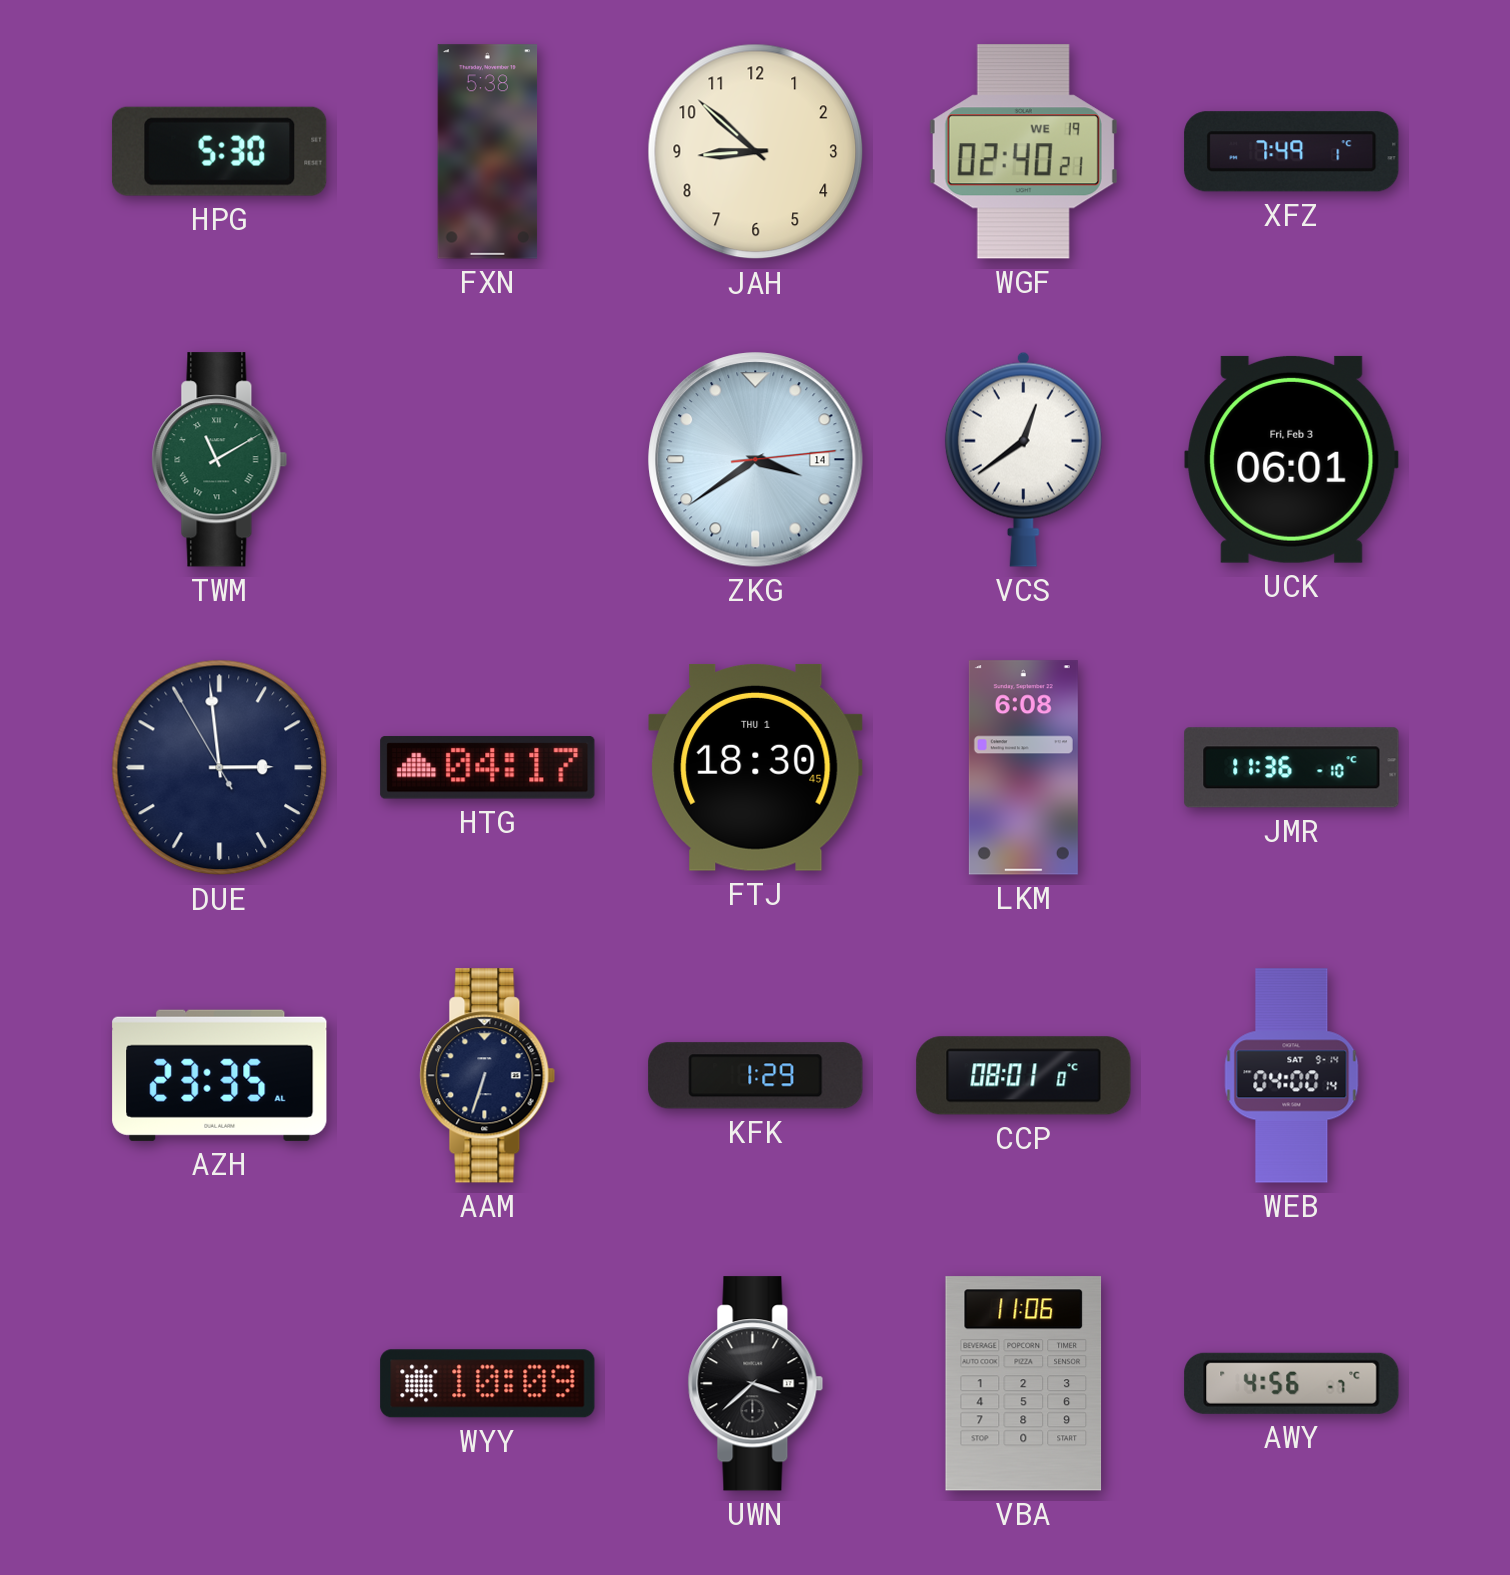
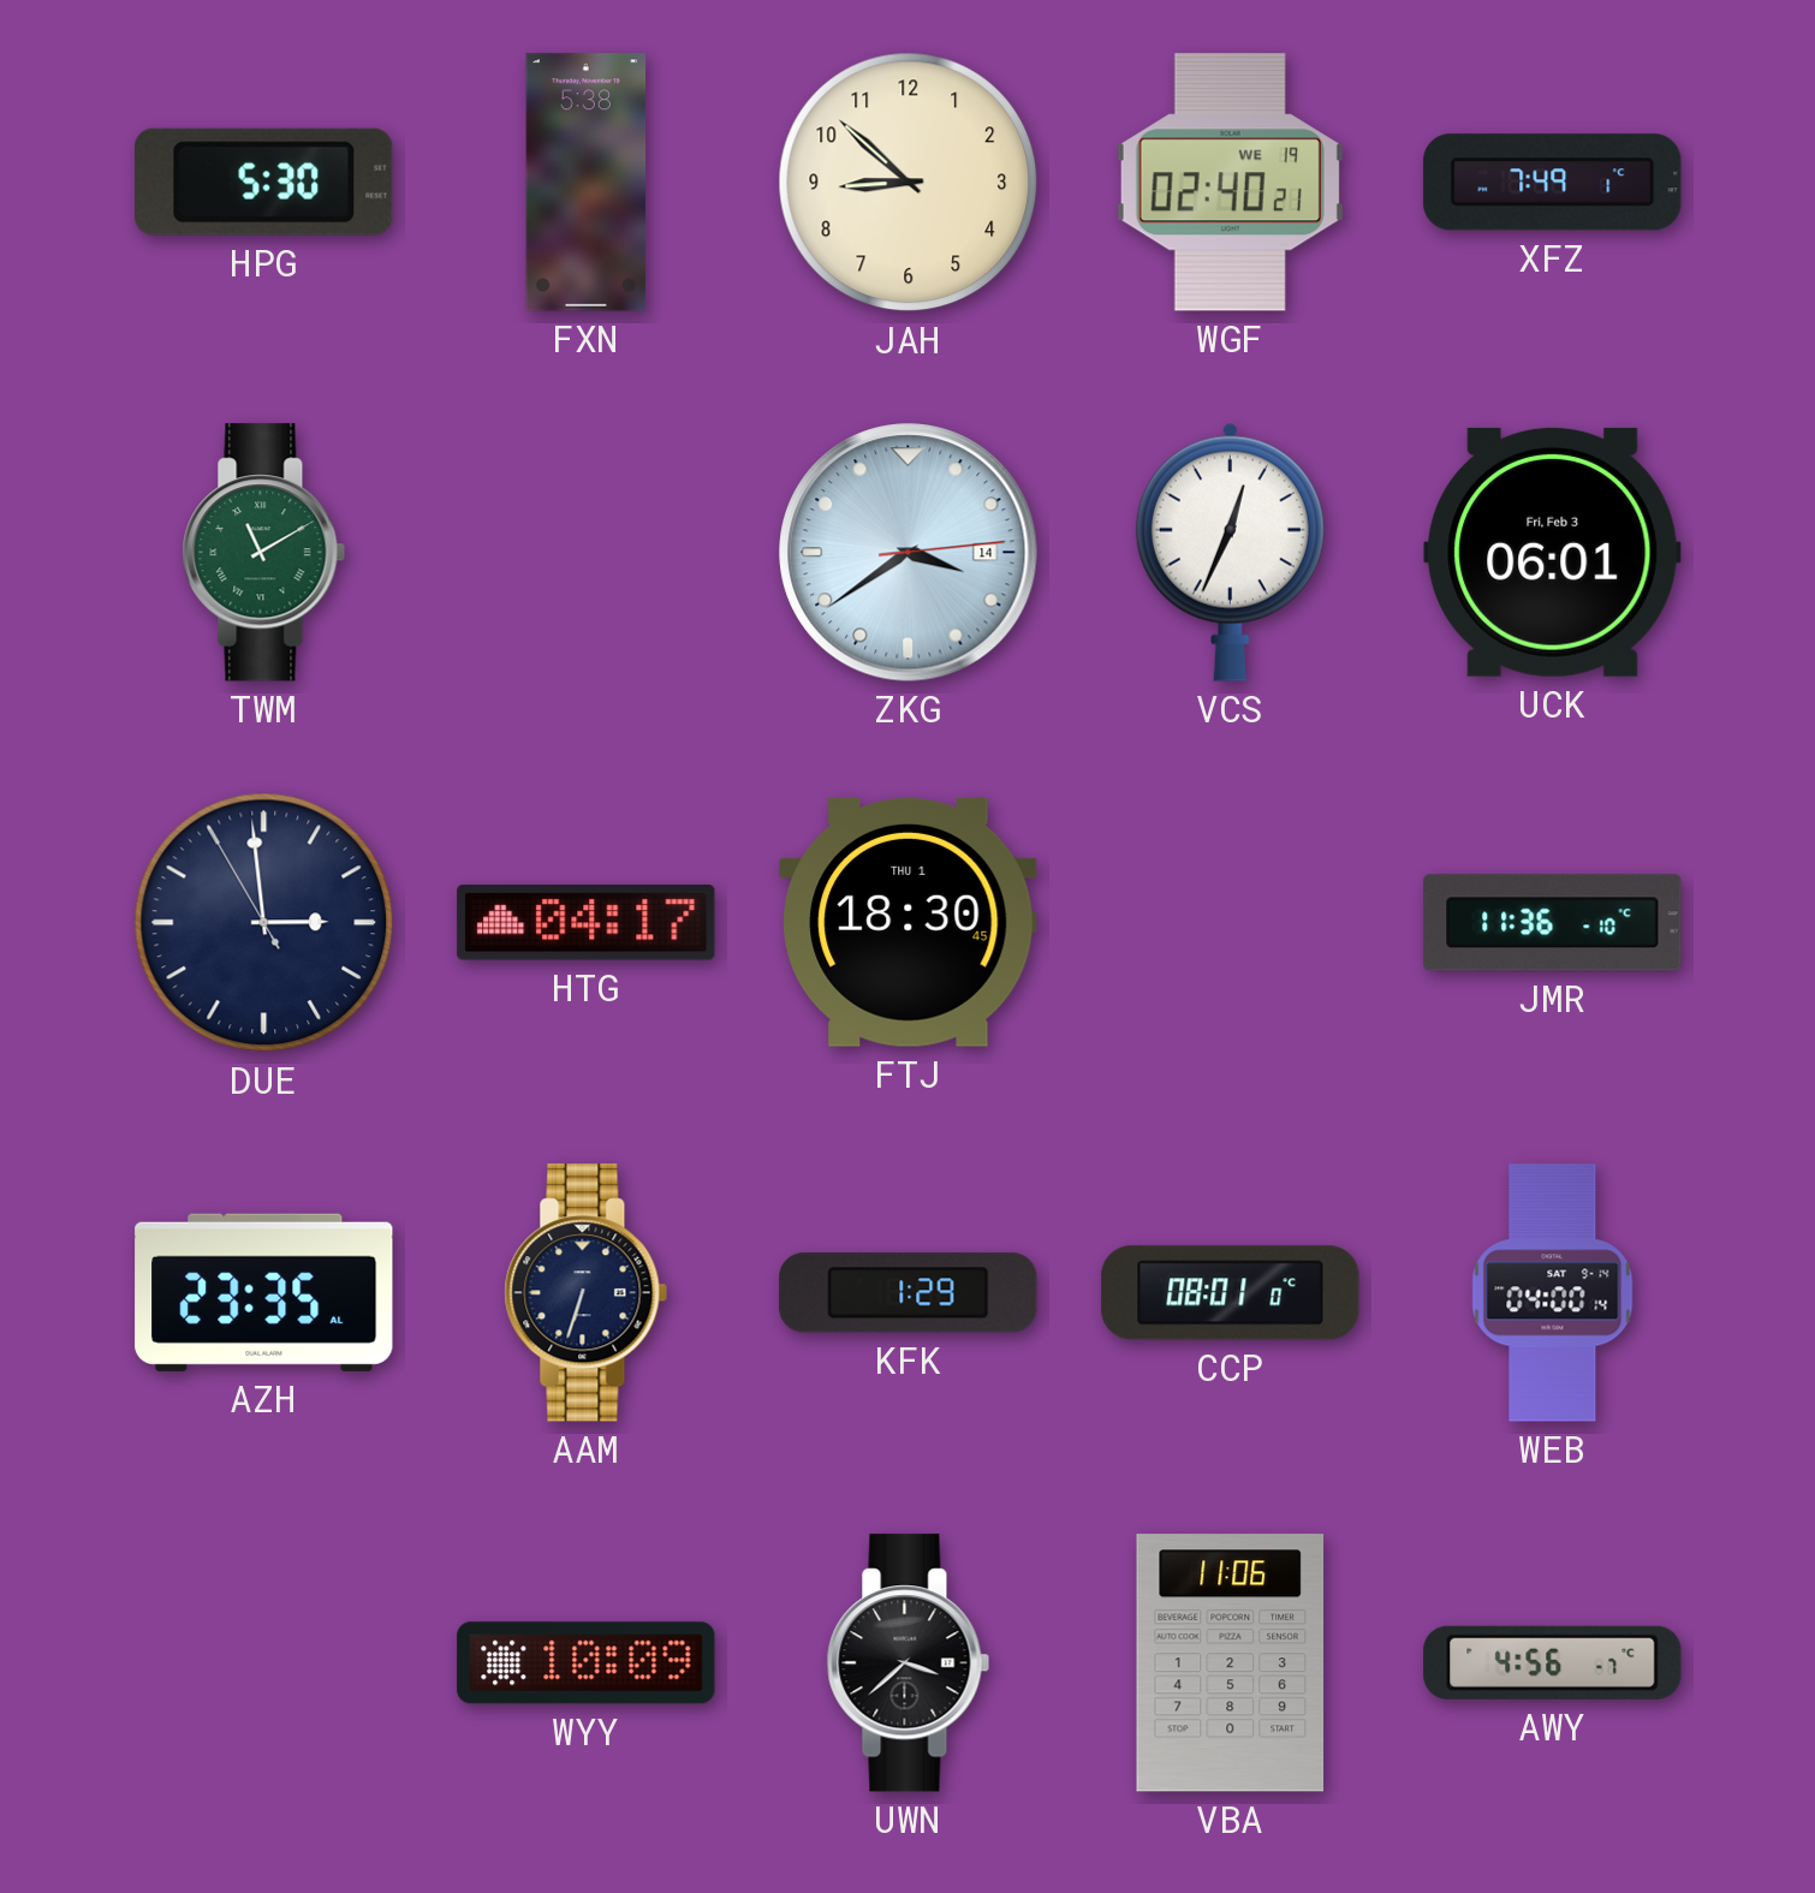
VCS: 12:39 -> 12:34
LKM: 6:08 -> none
